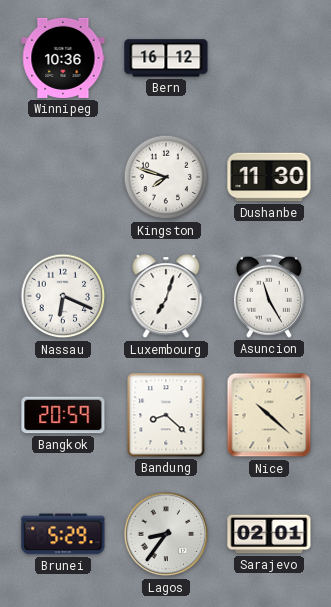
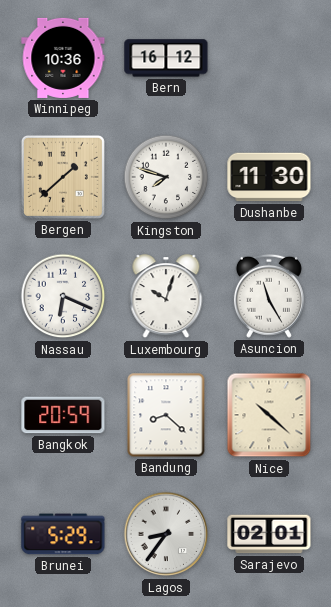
Bergen: none -> 1:38
Luxembourg: 7:03 -> 10:03
